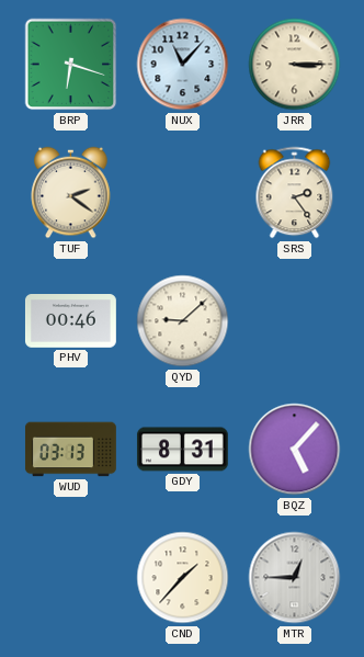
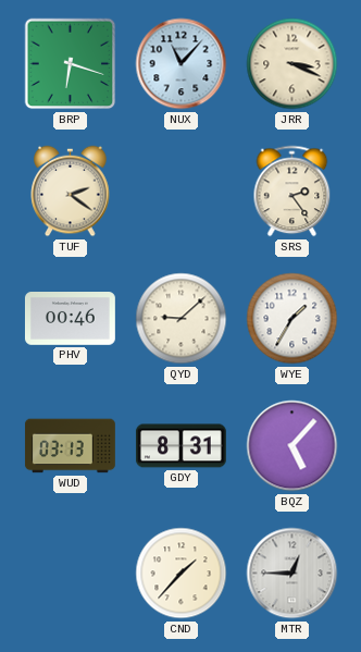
JRR: 3:15 -> 3:19
WYE: none -> 1:35
